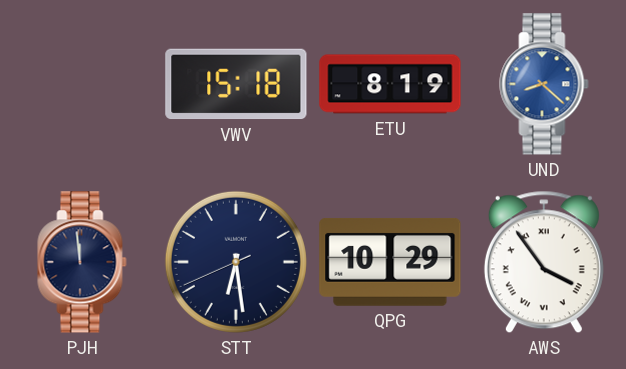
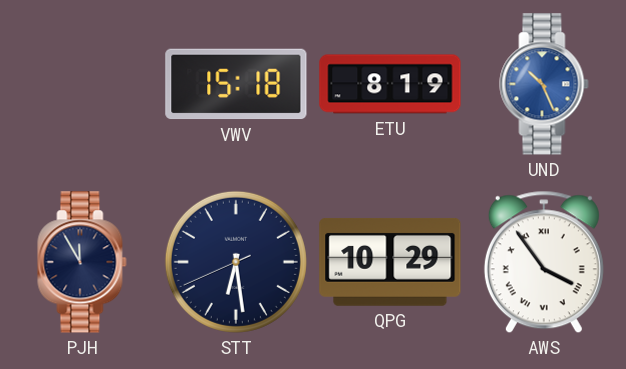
UND: 8:22 -> 10:26
PJH: 11:59 -> 11:55
